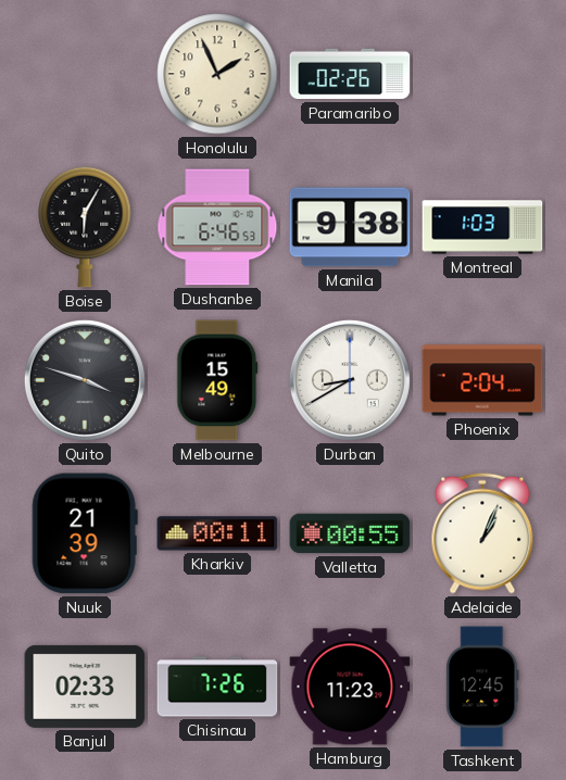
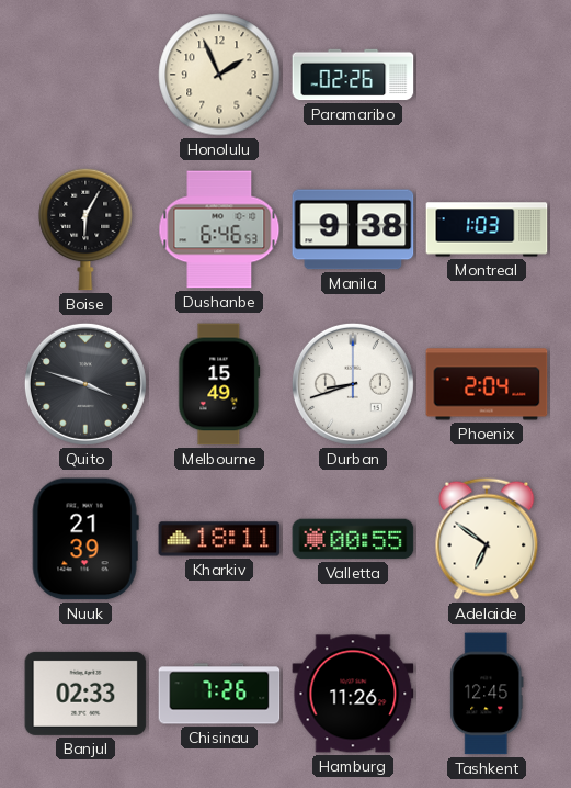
Durban: 8:40 -> 8:42
Kharkiv: 00:11 -> 18:11
Adelaide: 1:04 -> 6:51
Hamburg: 11:23 -> 11:26
